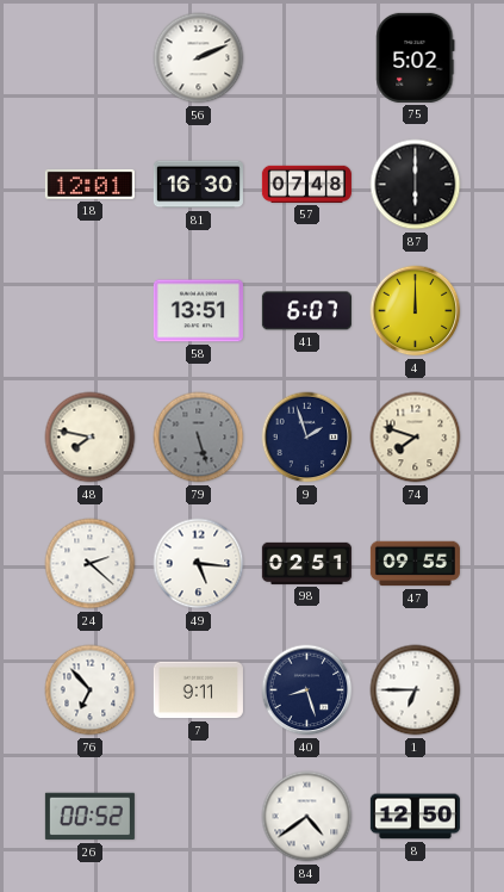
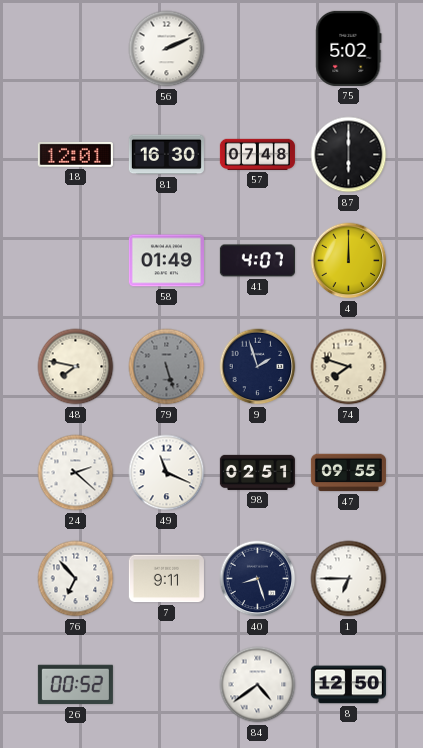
58: 13:51 -> 01:49
41: 6:07 -> 4:07
49: 5:16 -> 11:19
